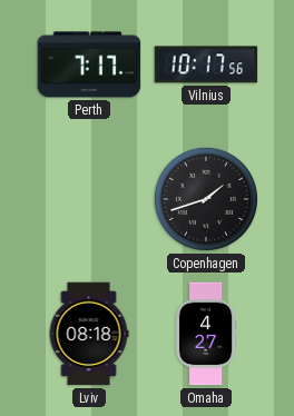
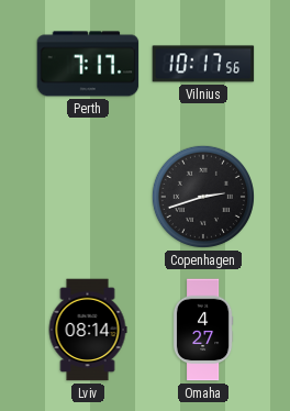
Copenhagen: 1:42 -> 2:42
Lviv: 08:18 -> 08:14
